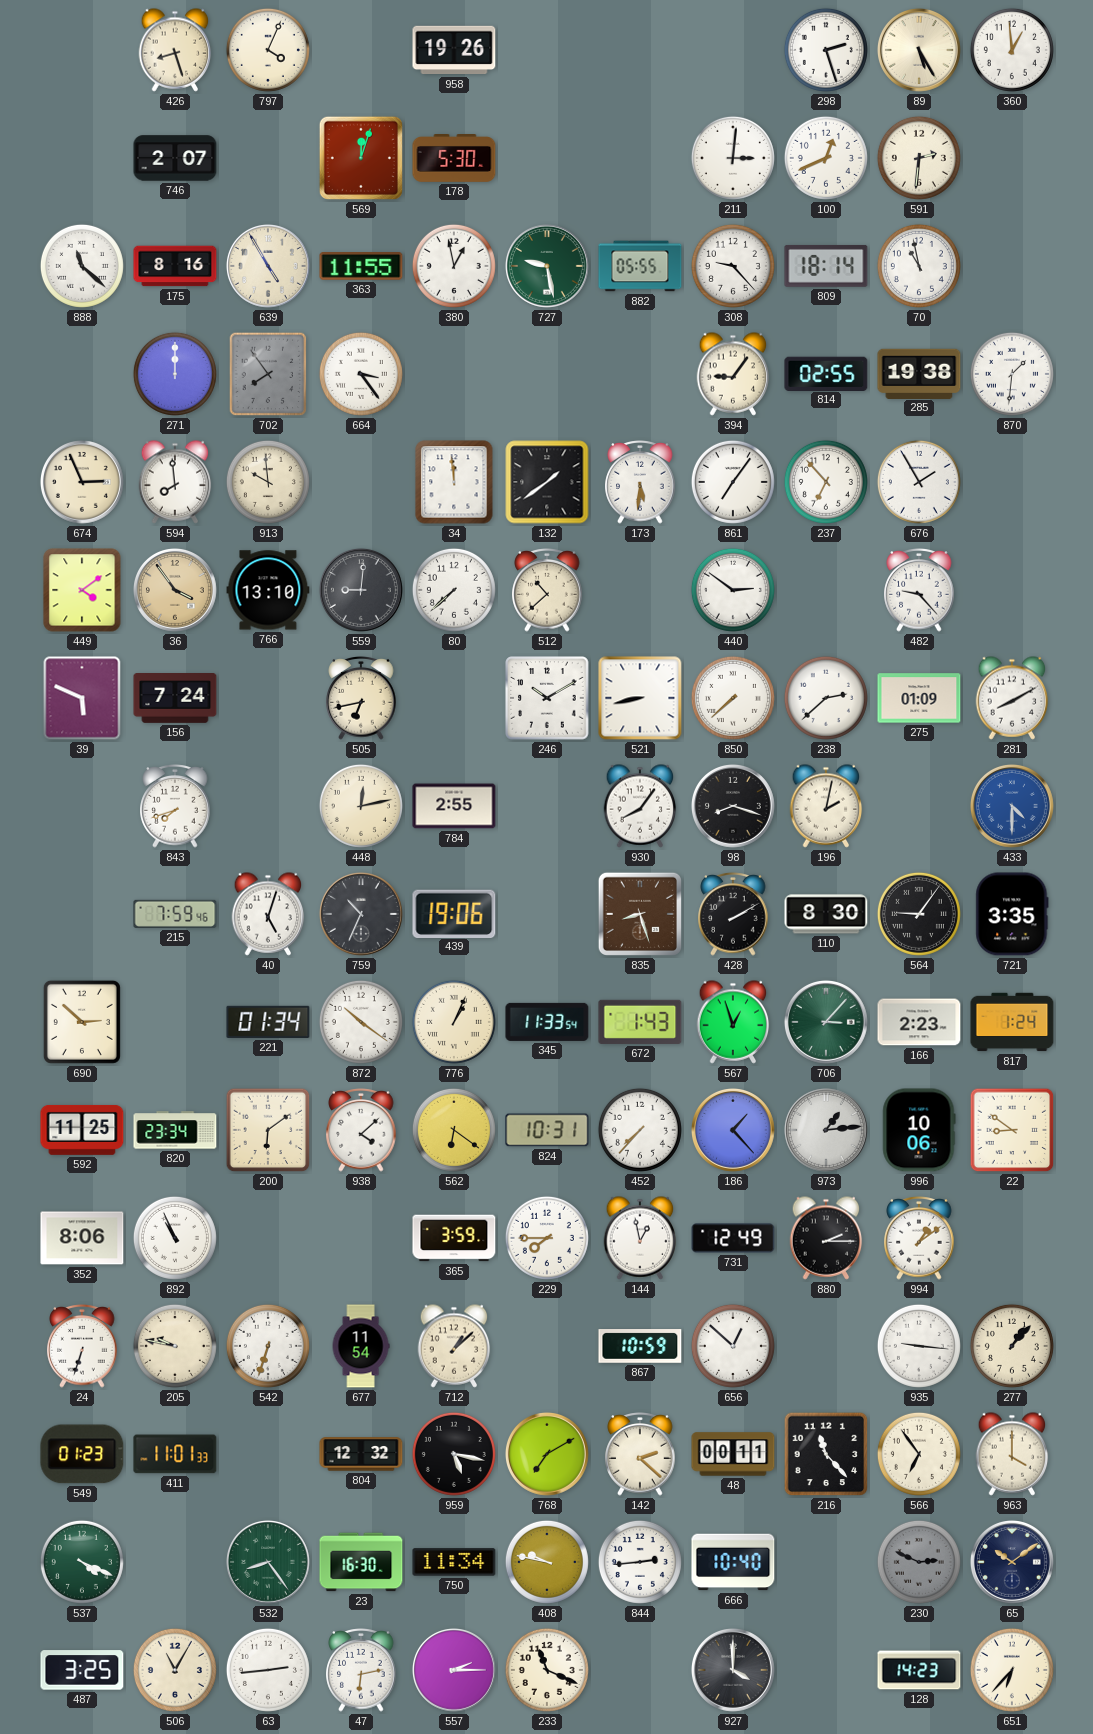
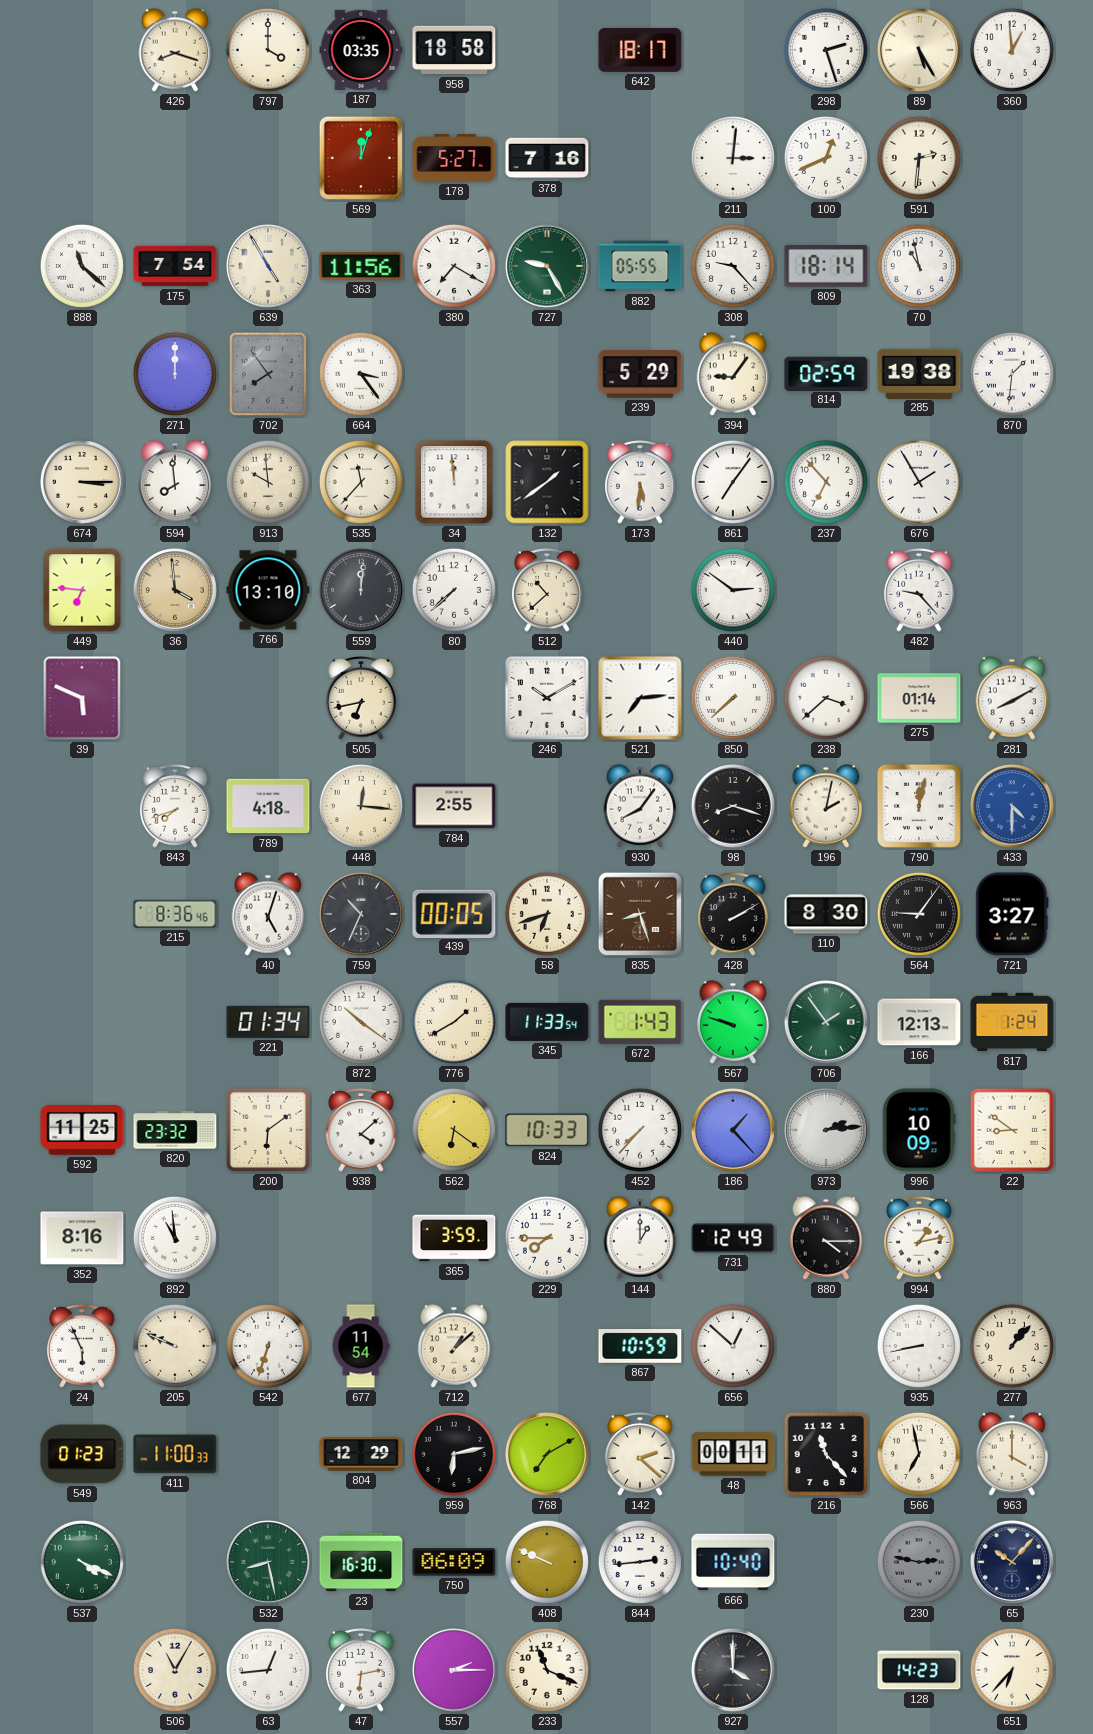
426: 8:27 -> 8:18
797: 4:04 -> 4:00
187: none -> 03:35
958: 19:26 -> 18:58
642: none -> 18:17
746: 2:07 -> none
178: 5:30 -> 5:27
378: none -> 7:16
175: 8:16 -> 7:54
363: 11:55 -> 11:56
380: 12:58 -> 7:20
727: 9:28 -> 9:25
239: none -> 5:29
814: 02:55 -> 02:59
674: 2:56 -> 3:15
535: none -> 11:37
449: 4:09 -> 6:46
36: 3:54 -> 3:59
559: 9:01 -> 12:01
156: 7:24 -> none
521: 8:43 -> 7:14
238: 2:38 -> 3:38
275: 01:09 -> 01:14
789: none -> 4:18
448: 12:13 -> 12:16
790: none -> 12:02
215: 7:59 -> 8:36
439: 19:06 -> 00:05
58: none -> 6:42
721: 3:35 -> 3:27
690: 2:52 -> none
776: 1:04 -> 1:40
567: 12:57 -> 9:48
706: 3:07 -> 1:54
166: 2:23 -> 12:13
820: 23:34 -> 23:32
824: 10:31 -> 10:33
973: 1:14 -> 2:14
996: 10:06 -> 10:09
352: 8:06 -> 8:16
892: 10:56 -> 10:59
144: 12:58 -> 1:00
880: 2:15 -> 4:15
994: 1:09 -> 1:13
24: 6:33 -> 5:56
205: 9:47 -> 9:49
935: 9:16 -> 8:43
411: 11:01 -> 11:00
804: 12:32 -> 12:29
959: 5:17 -> 6:13
566: 6:54 -> 6:58
532: 8:24 -> 8:28
750: 11:34 -> 06:09
408: 9:47 -> 9:49
230: 2:49 -> 2:47
65: 10:09 -> 10:07
487: 3:25 -> none
63: 2:44 -> 12:44
